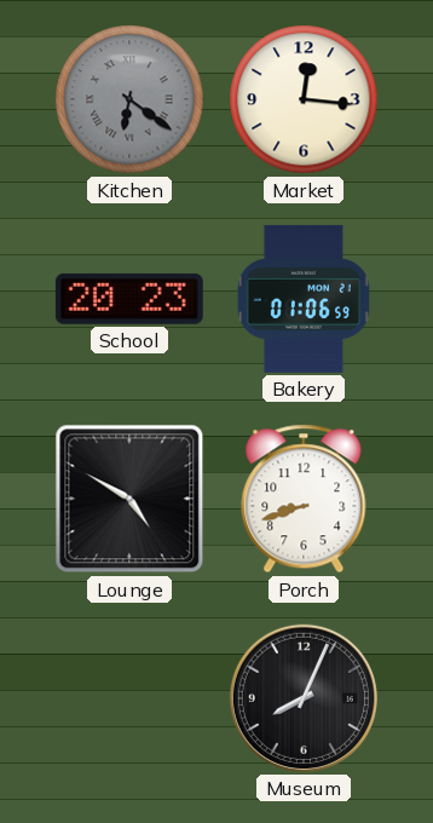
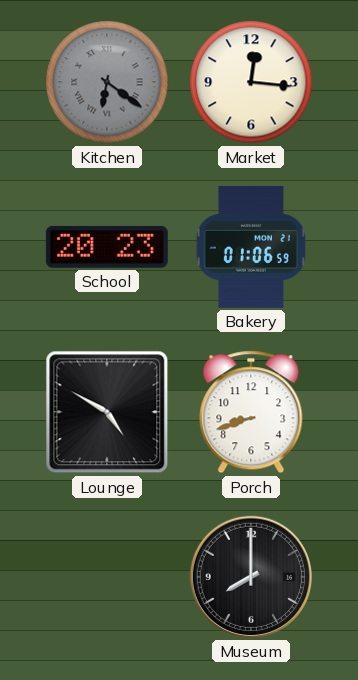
Museum: 8:04 -> 8:00
